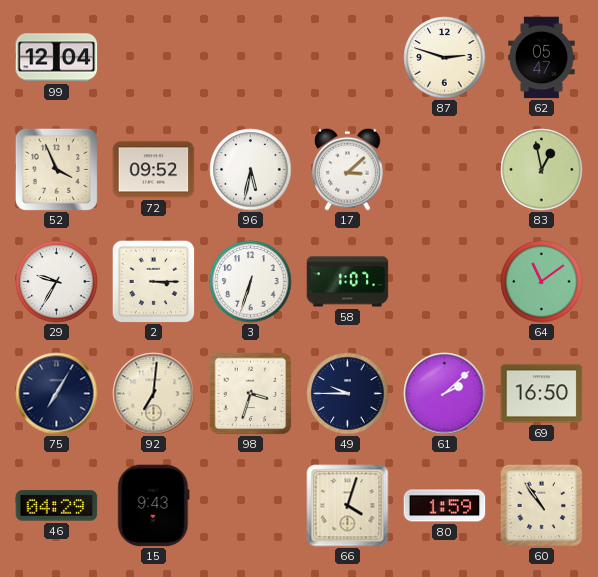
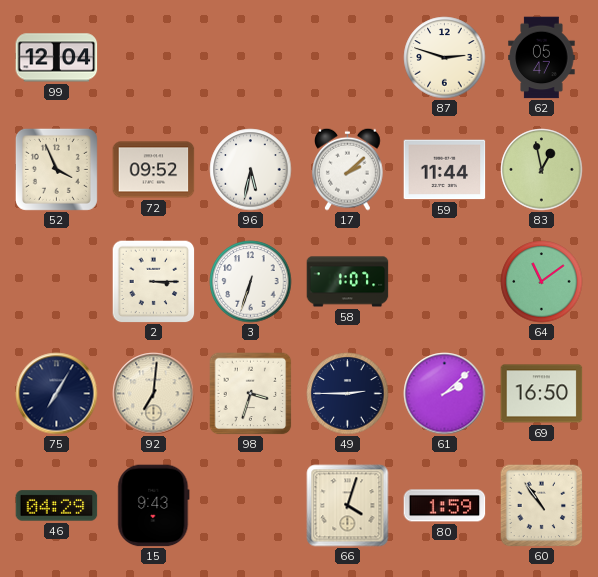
17: 3:08 -> 2:08
59: none -> 11:44
29: 9:35 -> none
49: 9:45 -> 2:45
